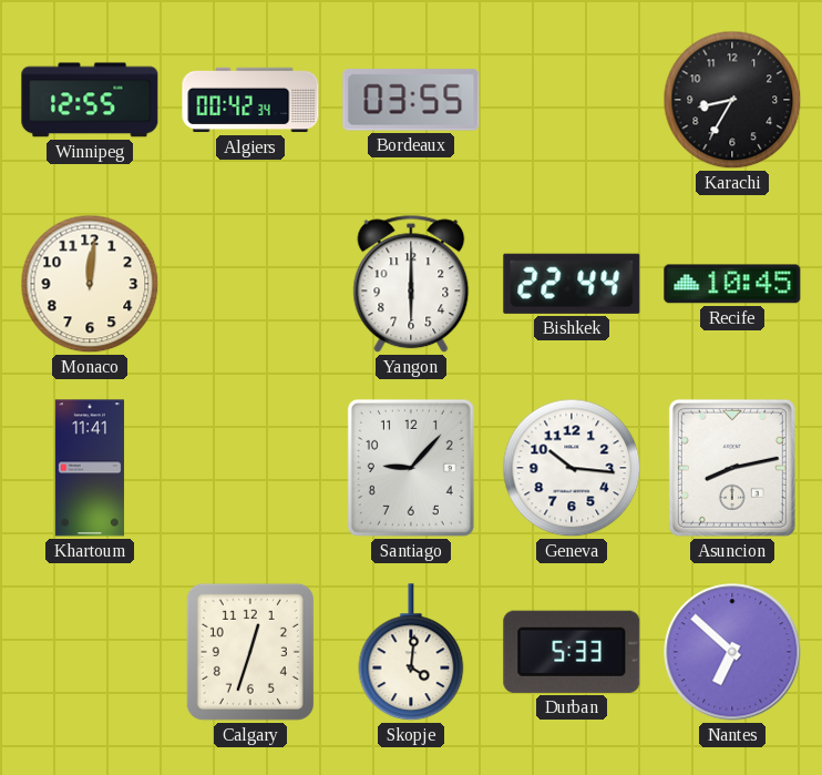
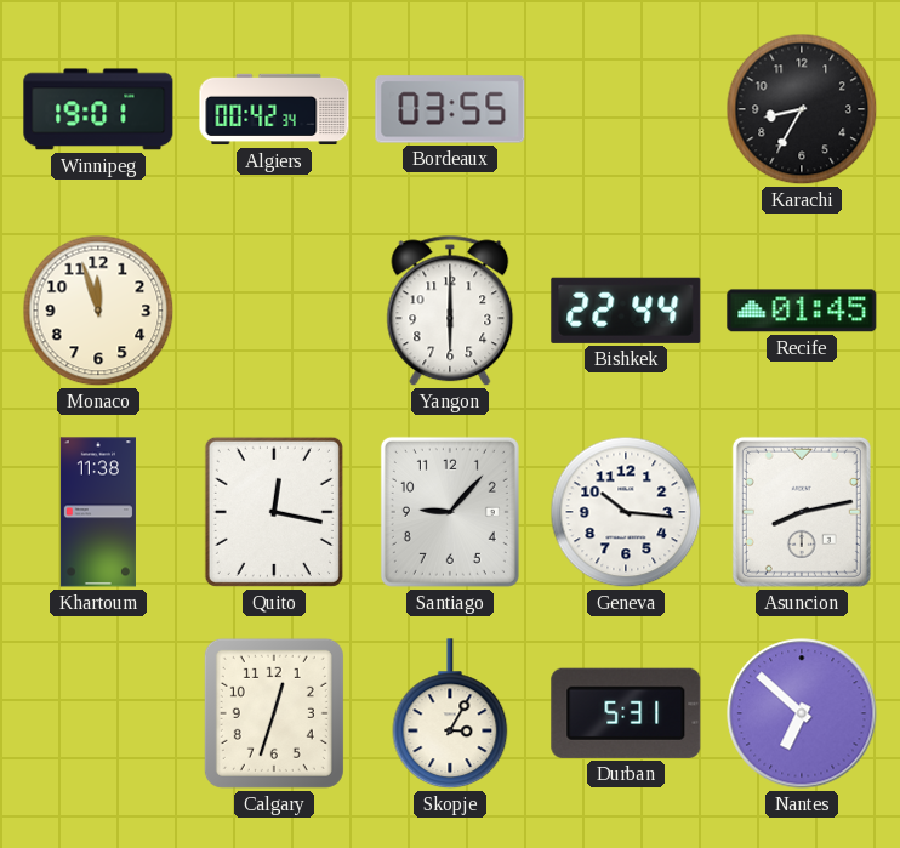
Winnipeg: 12:55 -> 19:01
Monaco: 12:01 -> 11:57
Recife: 10:45 -> 01:45
Khartoum: 11:41 -> 11:38
Quito: none -> 12:17
Skopje: 4:01 -> 3:05
Durban: 5:33 -> 5:31
